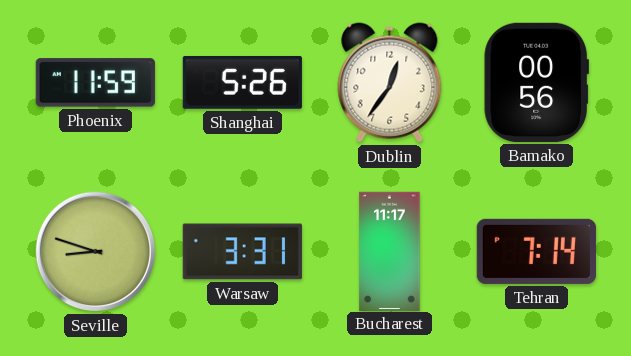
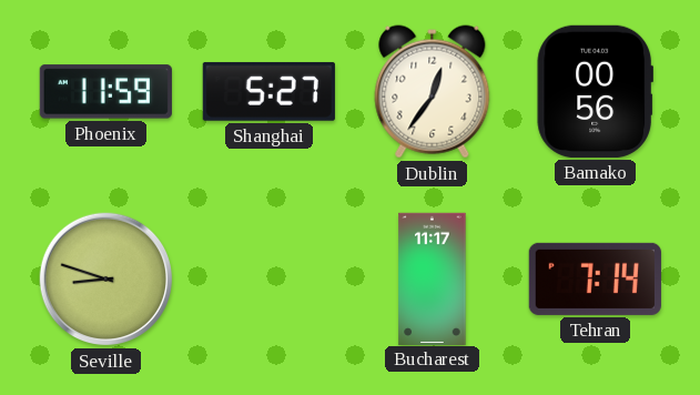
Shanghai: 5:26 -> 5:27
Warsaw: 3:31 -> none
